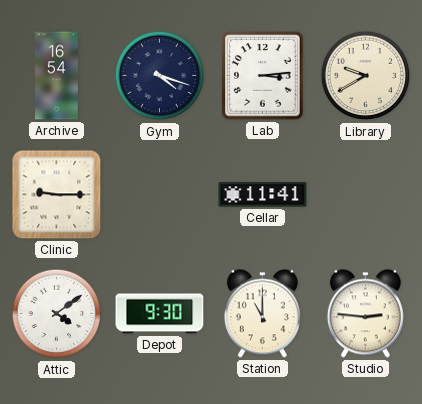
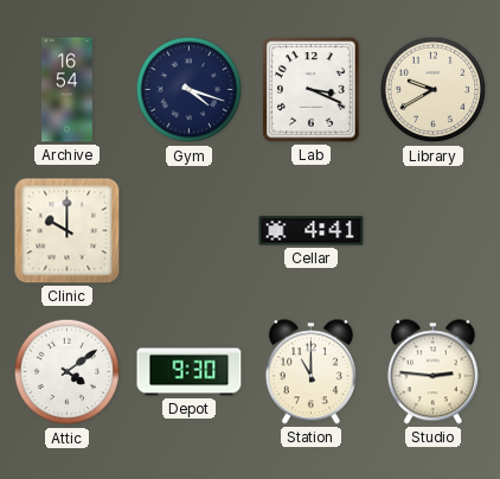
Lab: 3:14 -> 3:19
Clinic: 9:15 -> 10:00
Cellar: 11:41 -> 4:41
